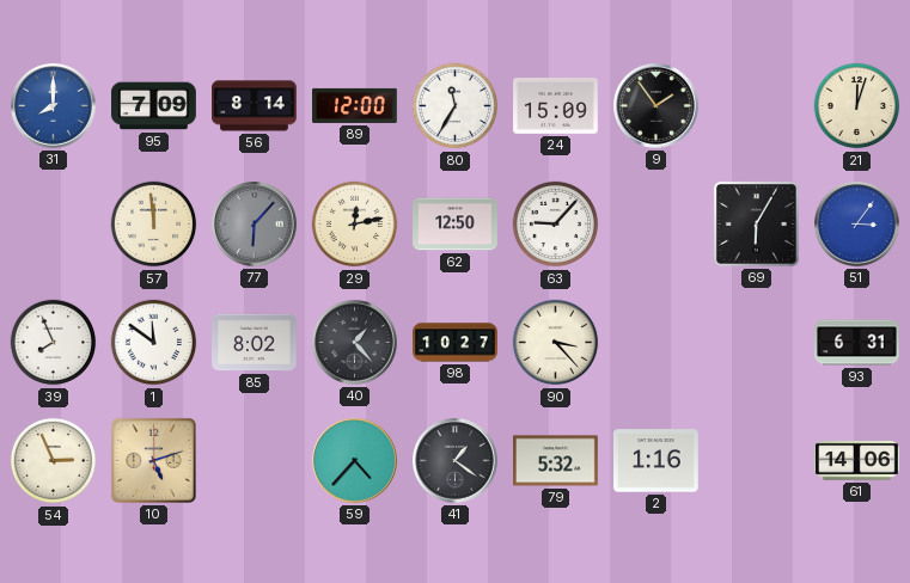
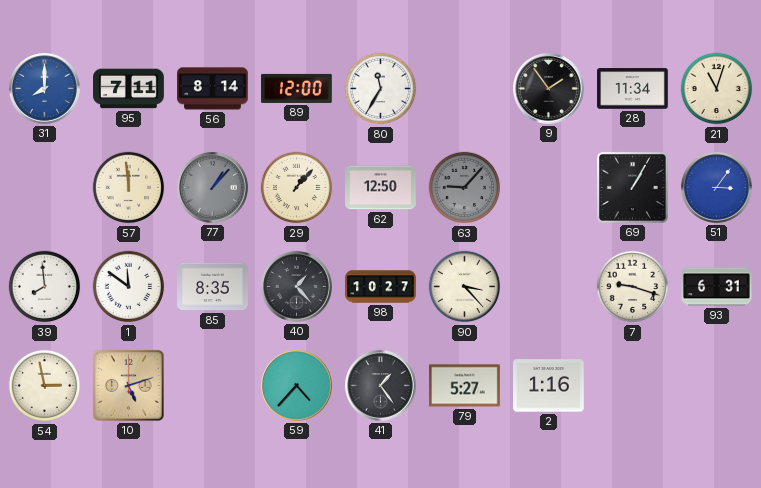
95: 7:09 -> 7:11
24: 15:09 -> none
28: none -> 11:34
21: 12:03 -> 11:03
77: 6:07 -> 1:07
29: 12:13 -> 1:07
63 dial: white -> grey
69: 6:05 -> 1:05
39: 7:56 -> 7:59
85: 8:02 -> 8:35
7: none -> 9:18
54: 2:56 -> 2:58
41: 1:21 -> 1:24
79: 5:32 -> 5:27
61: 14:06 -> none
